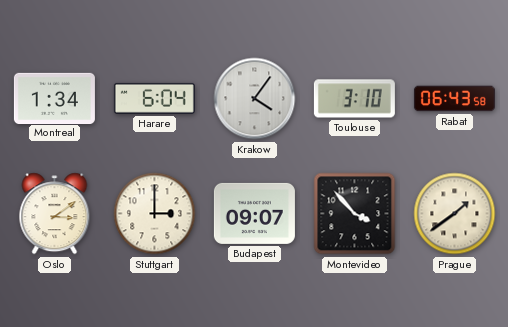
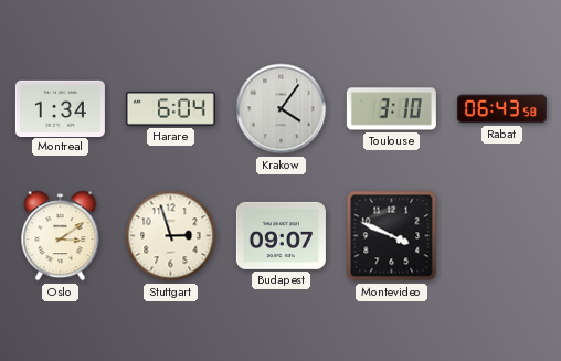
Stuttgart: 3:00 -> 2:57
Montevideo: 3:53 -> 3:49
Prague: 1:39 -> none
